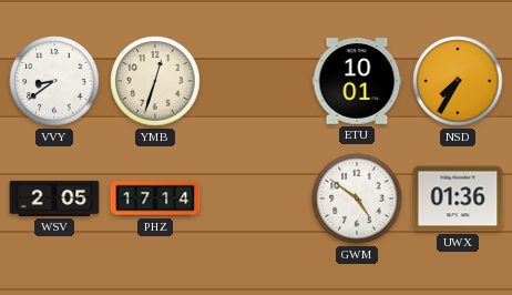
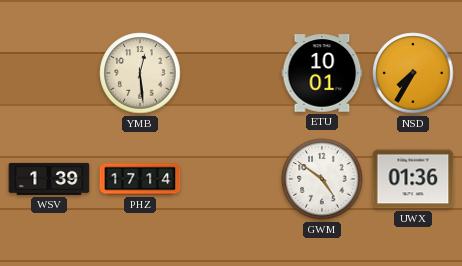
VVY: 8:39 -> none
YMB: 12:33 -> 12:29
WSV: 2:05 -> 1:39
